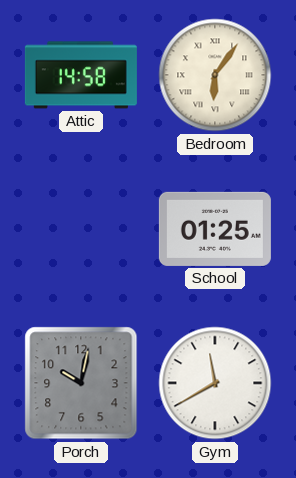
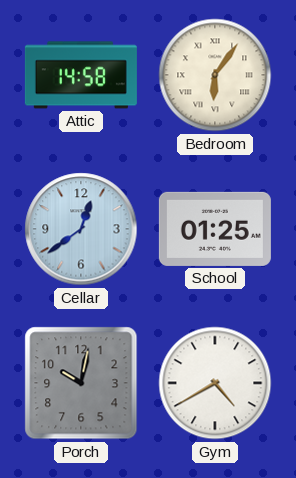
Cellar: none -> 12:39
Gym: 11:40 -> 4:40
